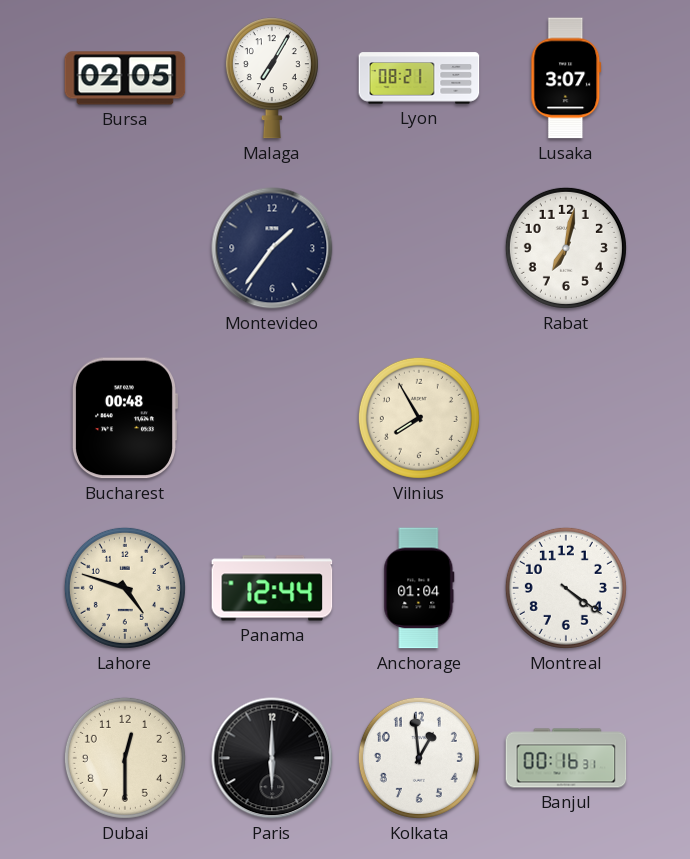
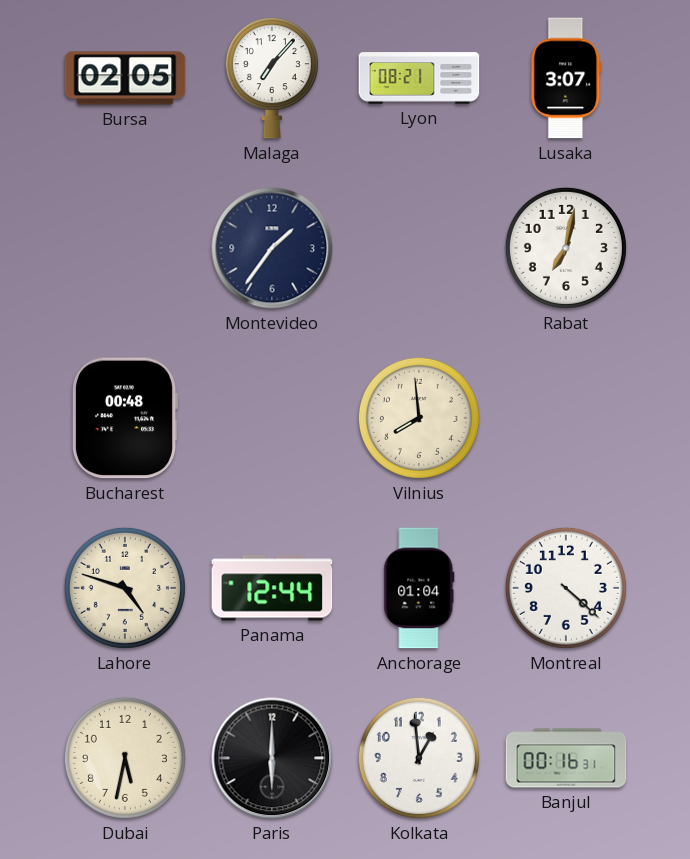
Malaga: 7:05 -> 7:07
Vilnius: 7:55 -> 7:59
Montreal: 4:21 -> 4:22
Dubai: 12:30 -> 5:32
